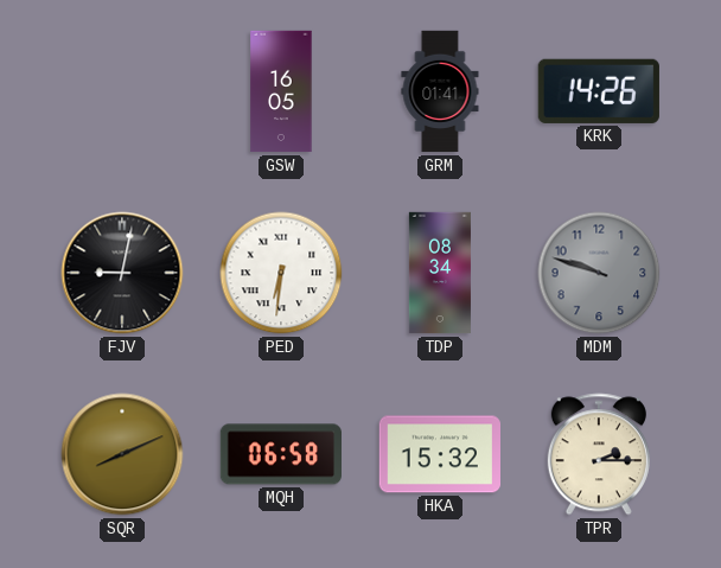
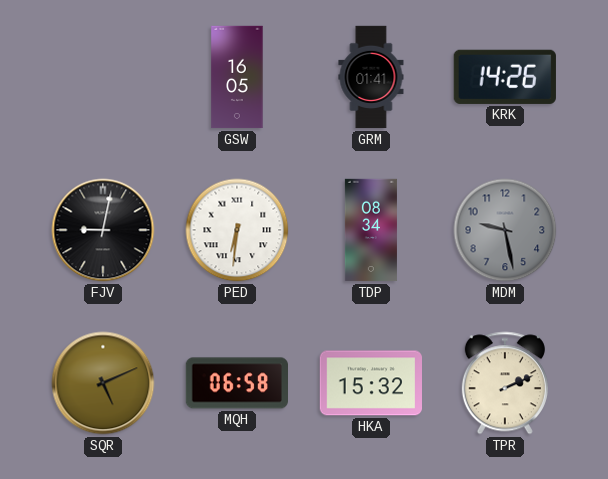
MDM: 9:48 -> 9:28
SQR: 8:11 -> 5:11
TPR: 2:15 -> 2:11
